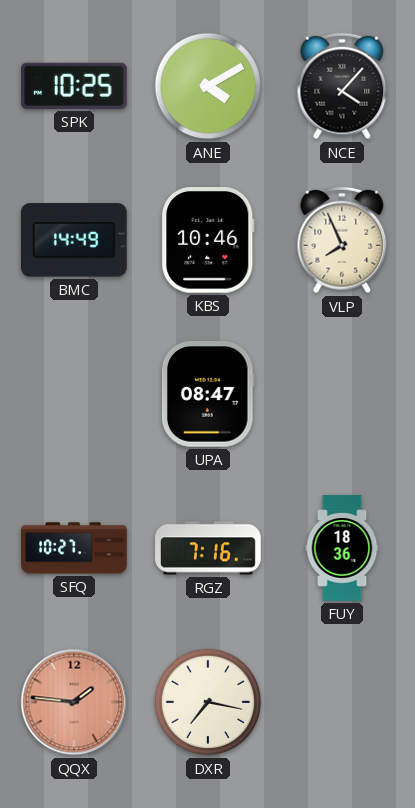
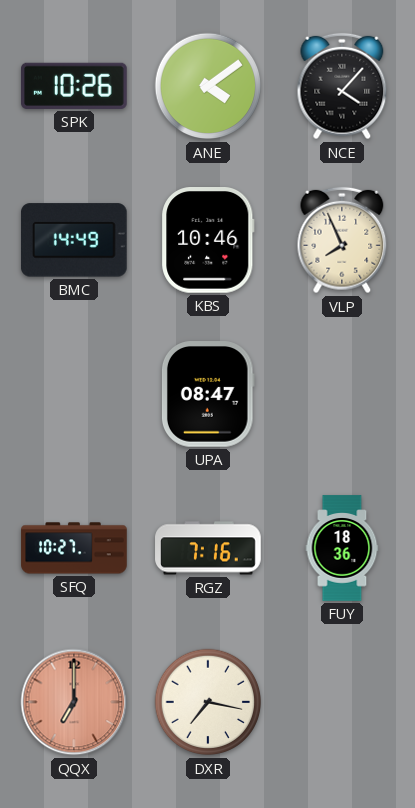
SPK: 10:25 -> 10:26
ANE: 4:10 -> 4:09
QQX: 1:46 -> 7:00
